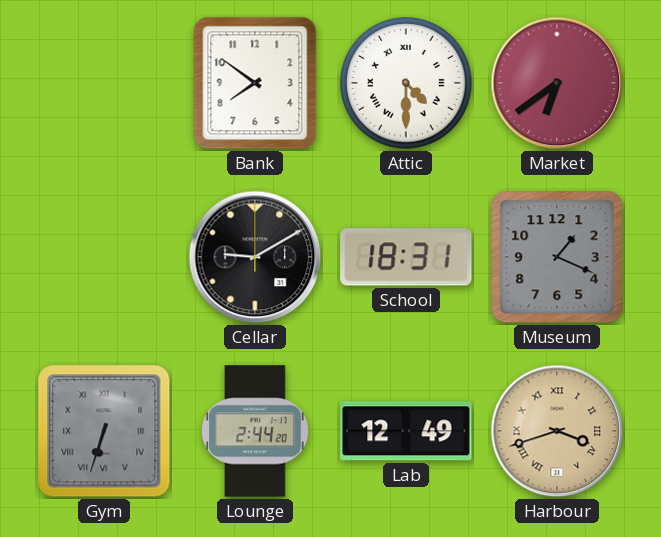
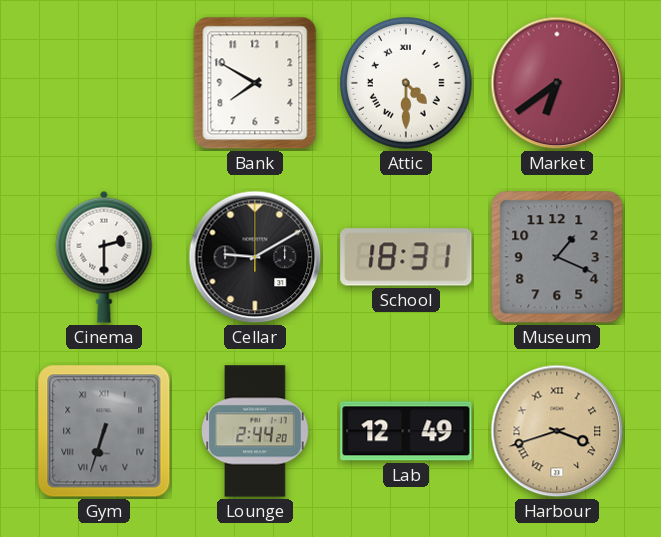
Bank: 7:51 -> 7:50
Cinema: none -> 2:30
